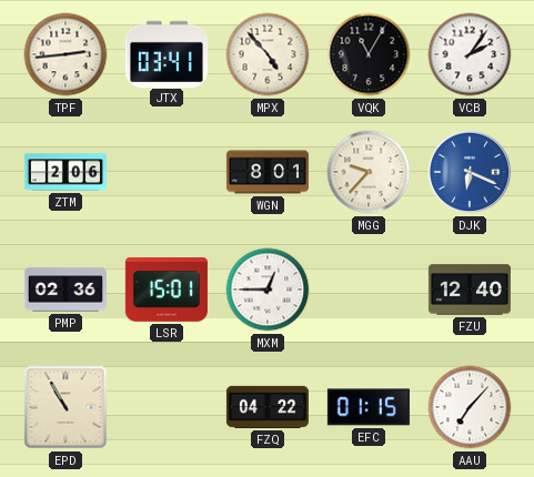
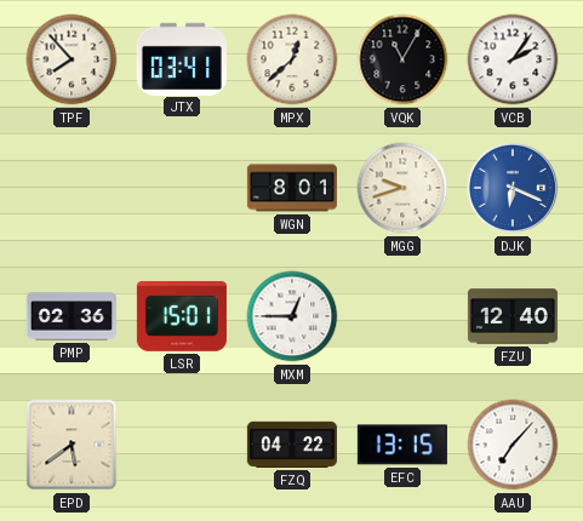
TPF: 2:44 -> 7:53
MPX: 4:53 -> 12:38
ZTM: 2:06 -> none
MGG: 9:37 -> 9:42
EPD: 10:55 -> 5:39
EFC: 01:15 -> 13:15
